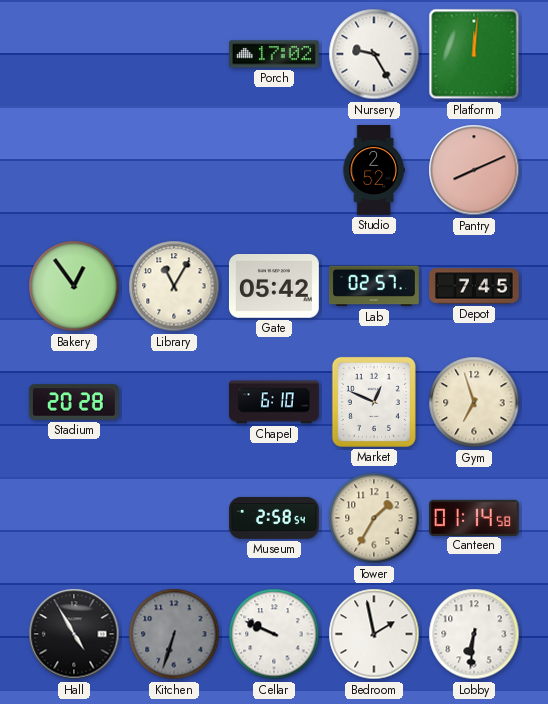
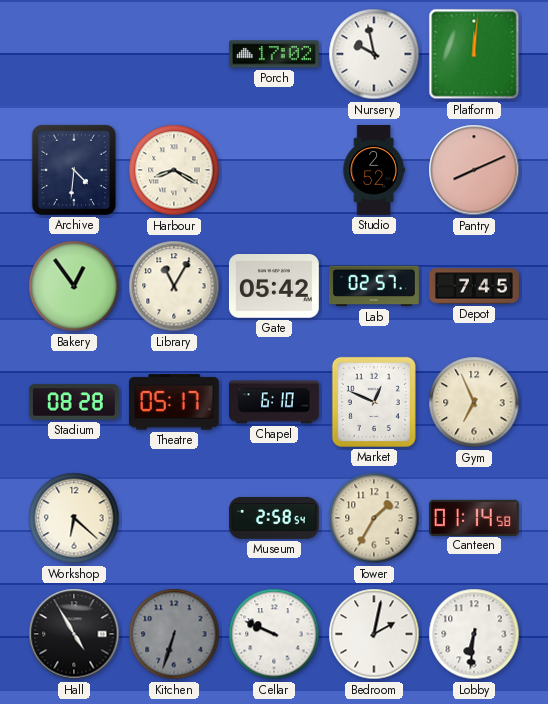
Nursery: 9:25 -> 9:58
Archive: none -> 4:31
Harbour: none -> 8:20
Stadium: 20:28 -> 08:28
Theatre: none -> 05:17
Gym: 6:57 -> 6:56
Workshop: none -> 6:22
Bedroom: 1:58 -> 2:02
